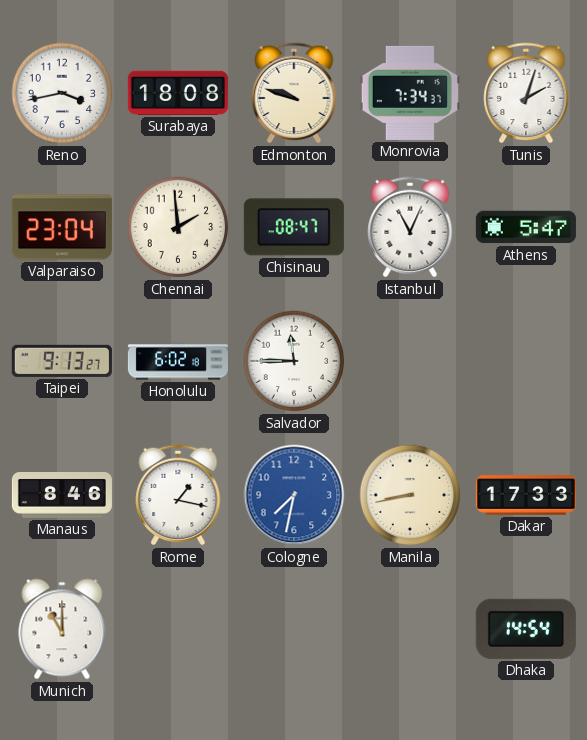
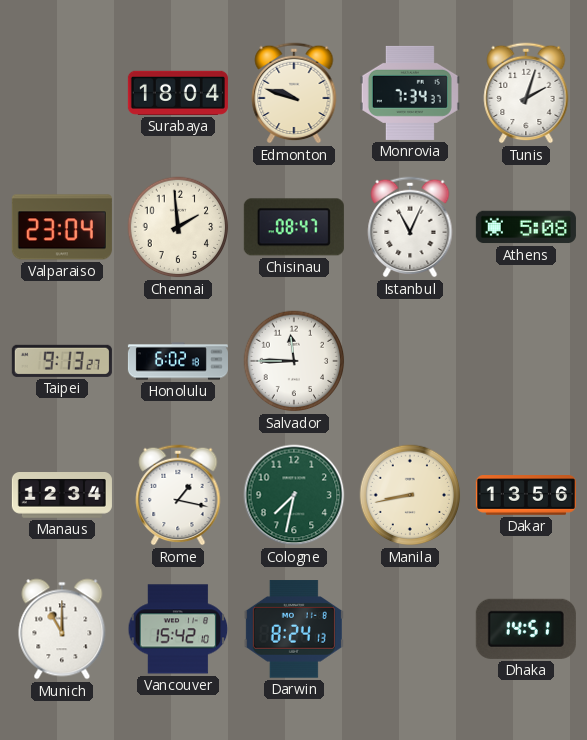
Reno: 3:43 -> none
Surabaya: 18:08 -> 18:04
Athens: 5:47 -> 5:08
Manaus: 8:46 -> 12:34
Cologne dial: blue -> green
Dakar: 17:33 -> 13:56
Vancouver: none -> 15:42
Darwin: none -> 8:24
Dhaka: 14:54 -> 14:51
